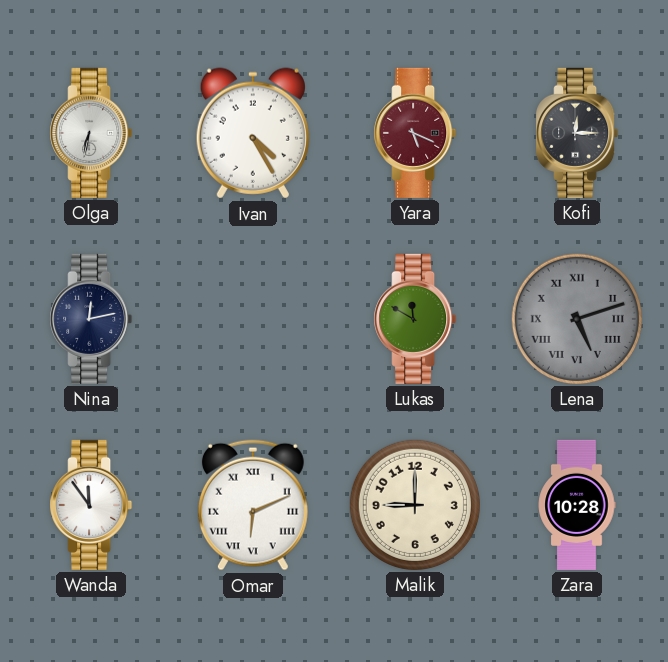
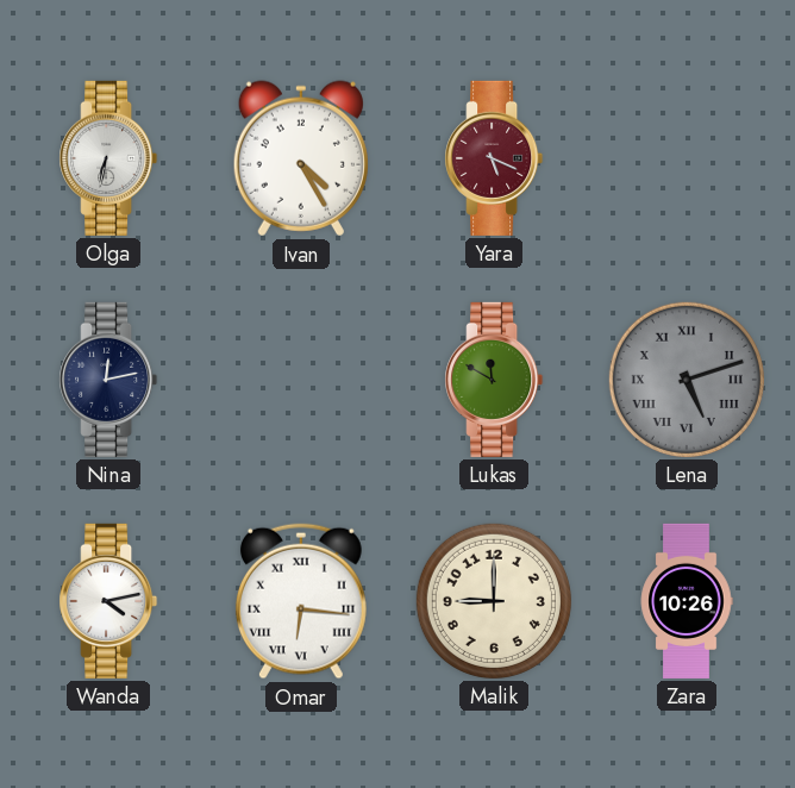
Kofi: 12:15 -> none
Wanda: 11:54 -> 4:13
Omar: 6:11 -> 6:16
Zara: 10:28 -> 10:26
